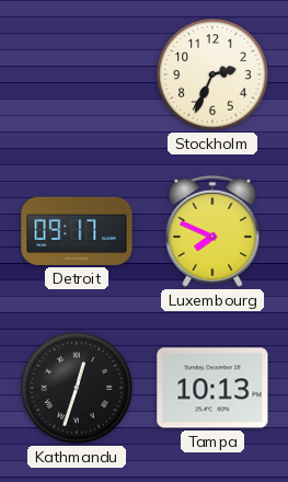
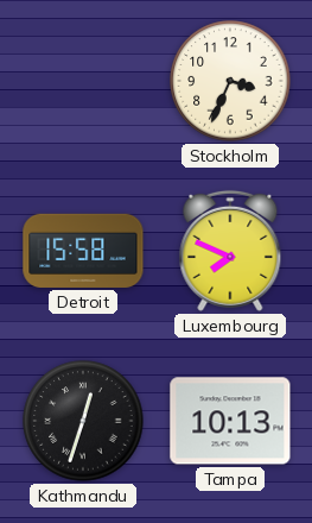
Stockholm: 2:34 -> 3:34
Detroit: 09:17 -> 15:58
